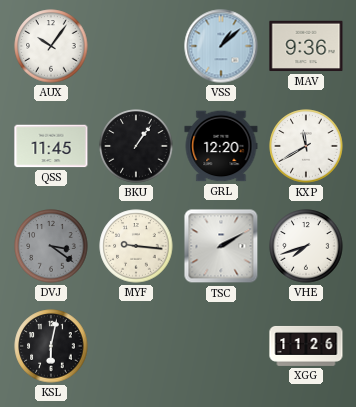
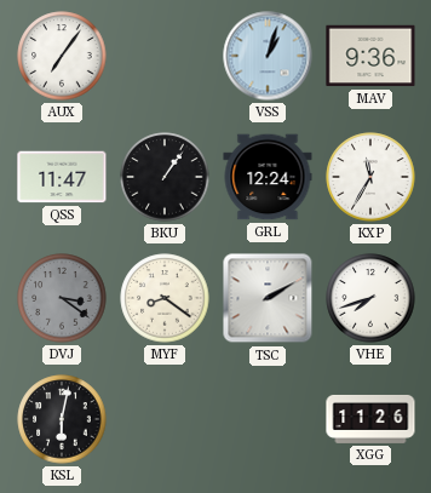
AUX: 10:06 -> 7:06
VSS: 1:08 -> 1:03
QSS: 11:45 -> 11:47
GRL: 12:20 -> 12:24
KXP: 11:40 -> 11:35
MYF: 9:16 -> 8:21
